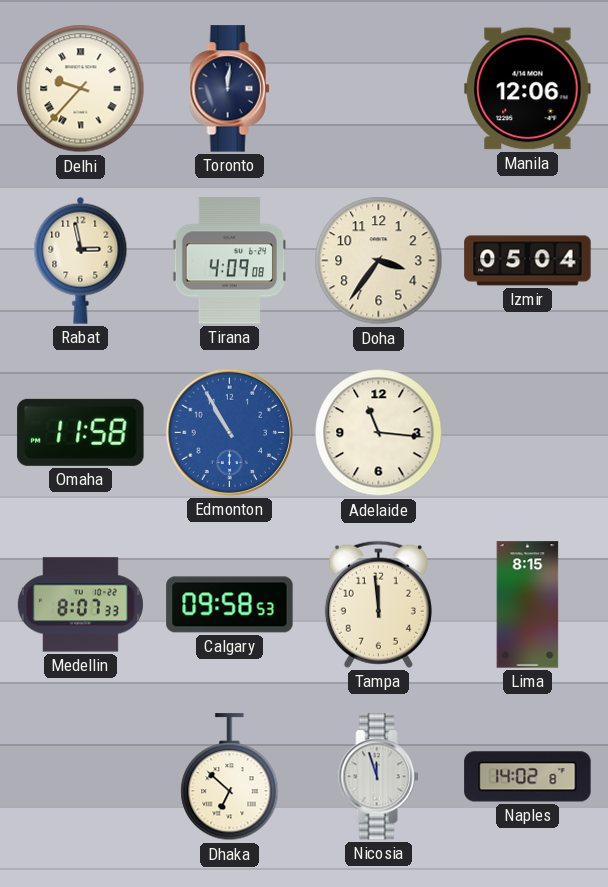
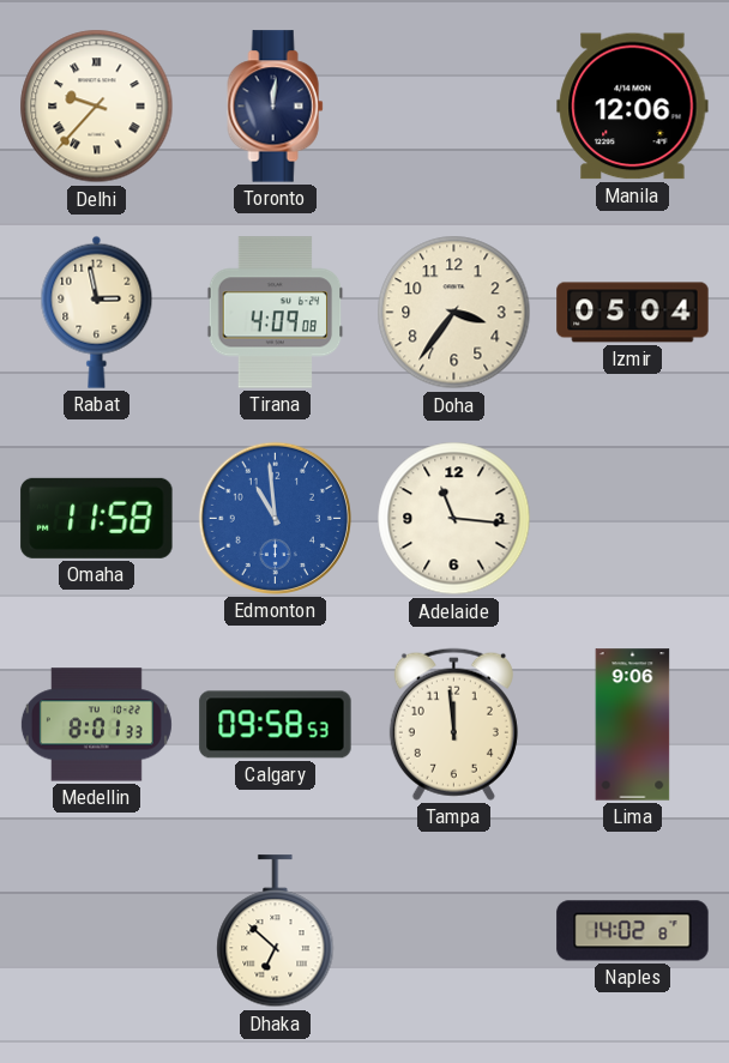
Edmonton: 10:55 -> 10:59
Medellin: 8:07 -> 8:01
Lima: 8:15 -> 9:06
Nicosia: 11:57 -> none
